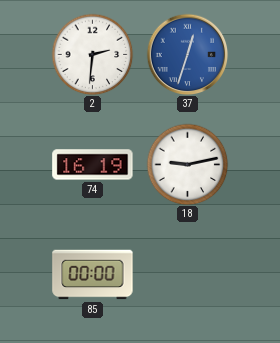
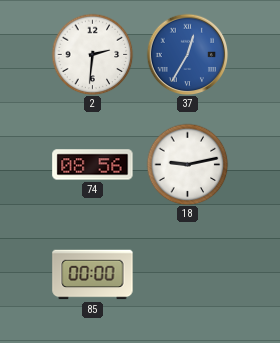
37: 12:33 -> 12:35
74: 16:19 -> 08:56
